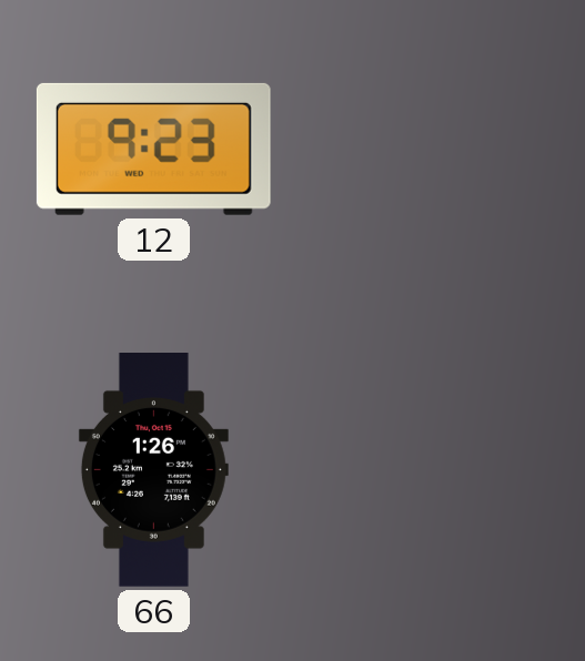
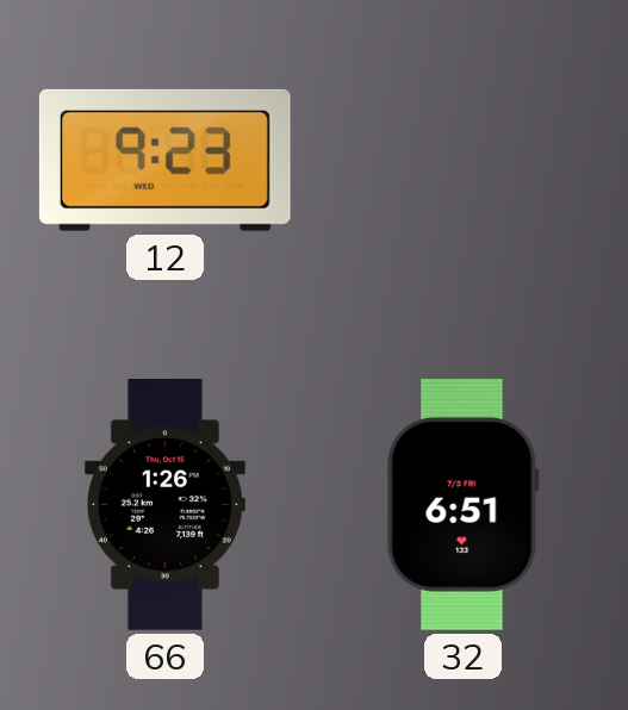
32: none -> 6:51
